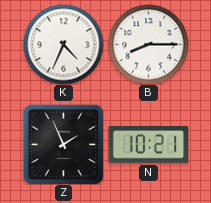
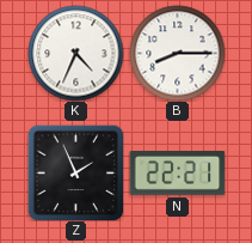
N: 10:21 -> 22:21
